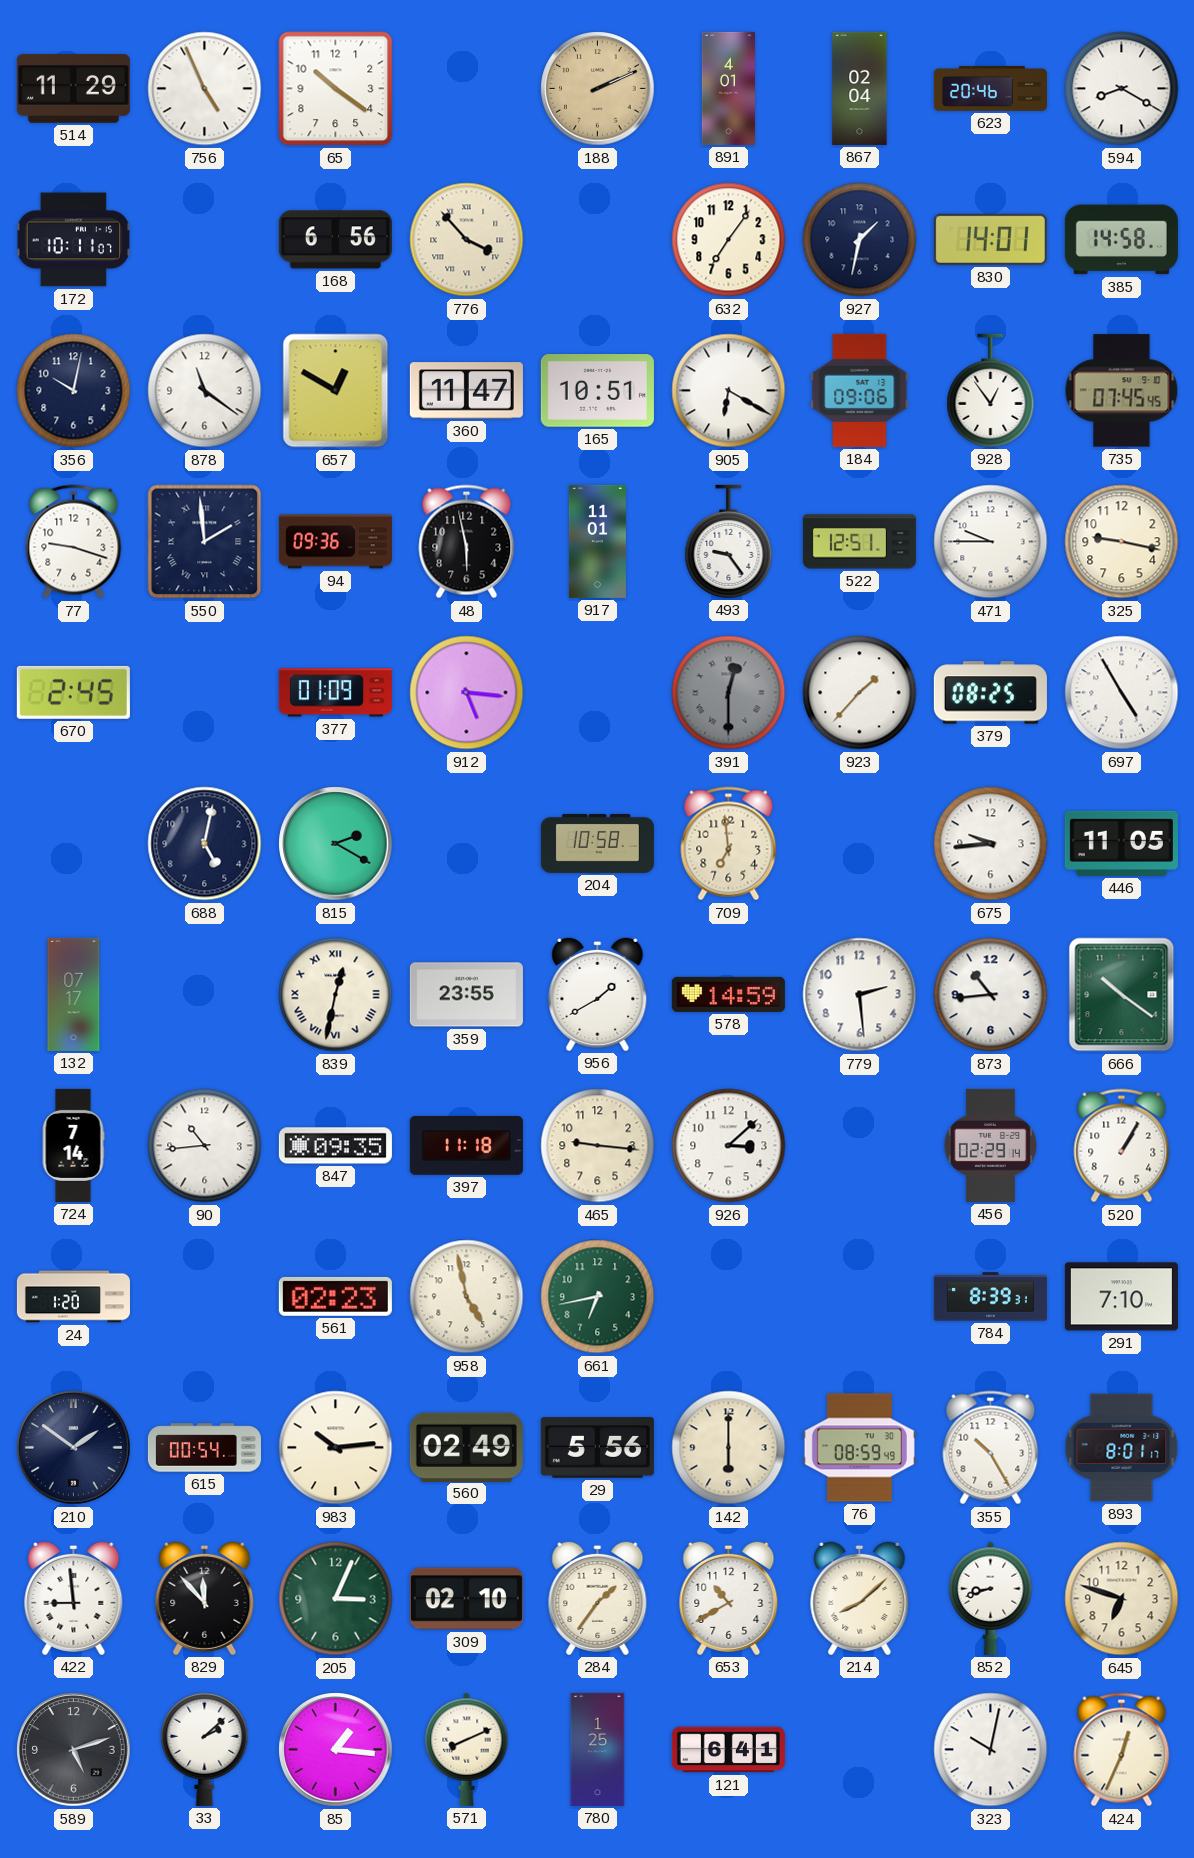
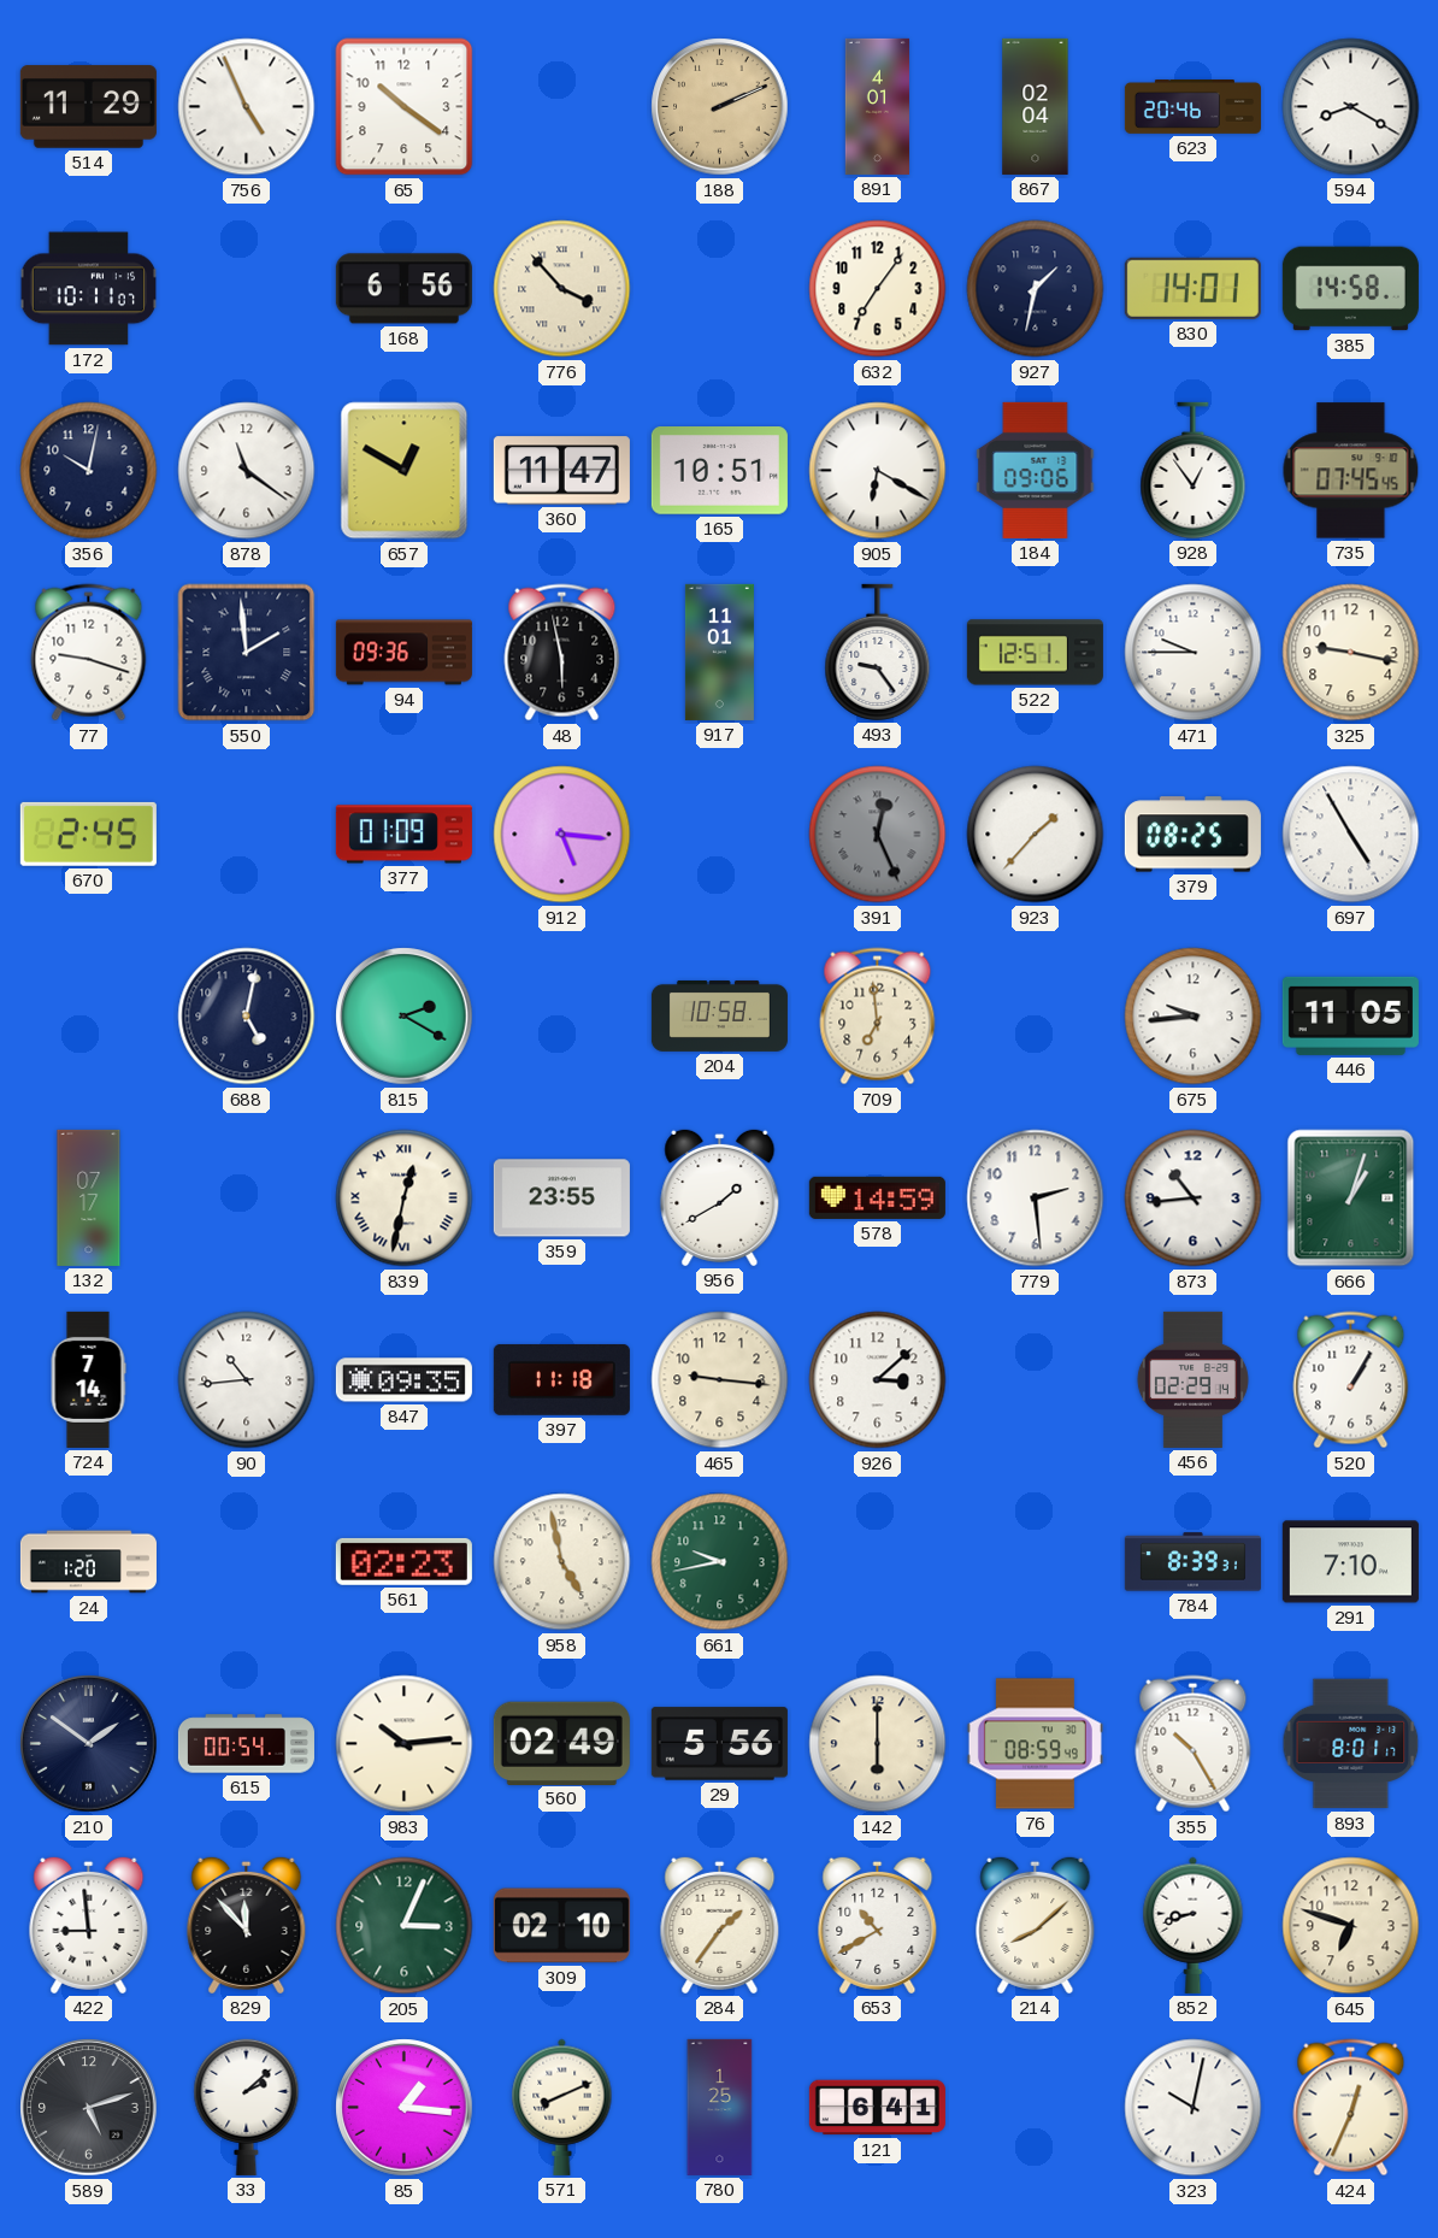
391: 12:30 -> 12:26
666: 10:21 -> 1:03
661: 6:43 -> 9:43
